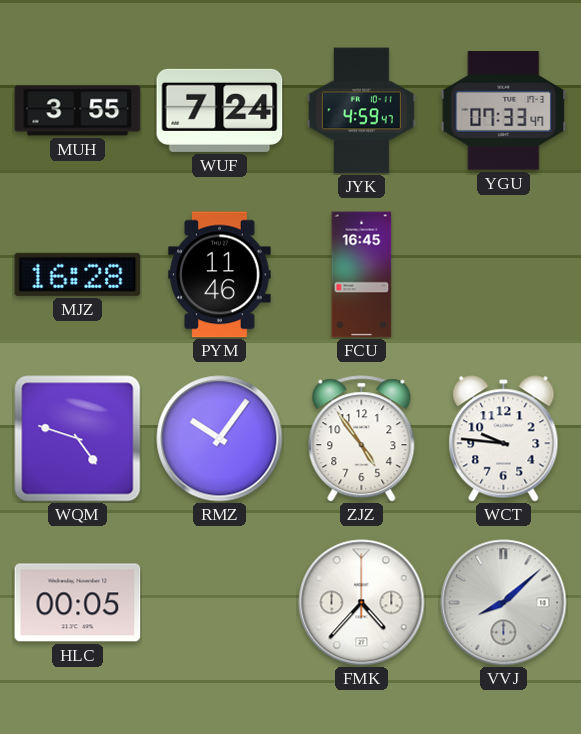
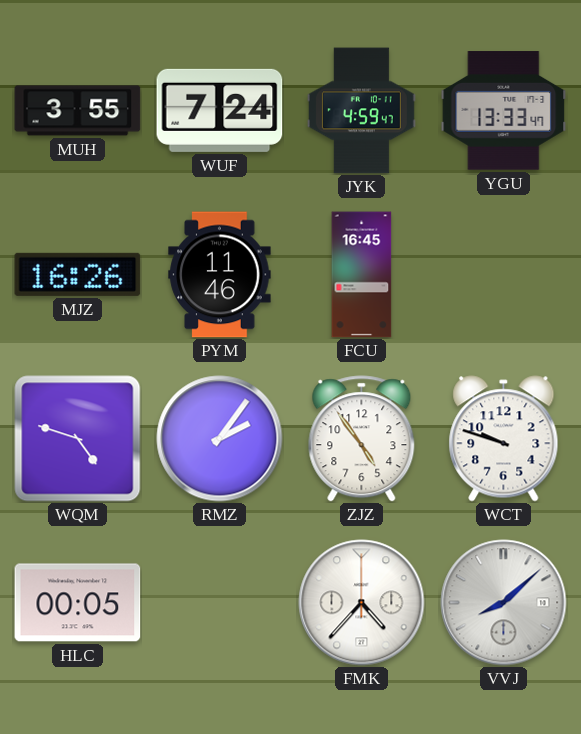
YGU: 07:33 -> 13:33
MJZ: 16:28 -> 16:26
RMZ: 10:06 -> 2:06
WCT: 9:46 -> 9:48
